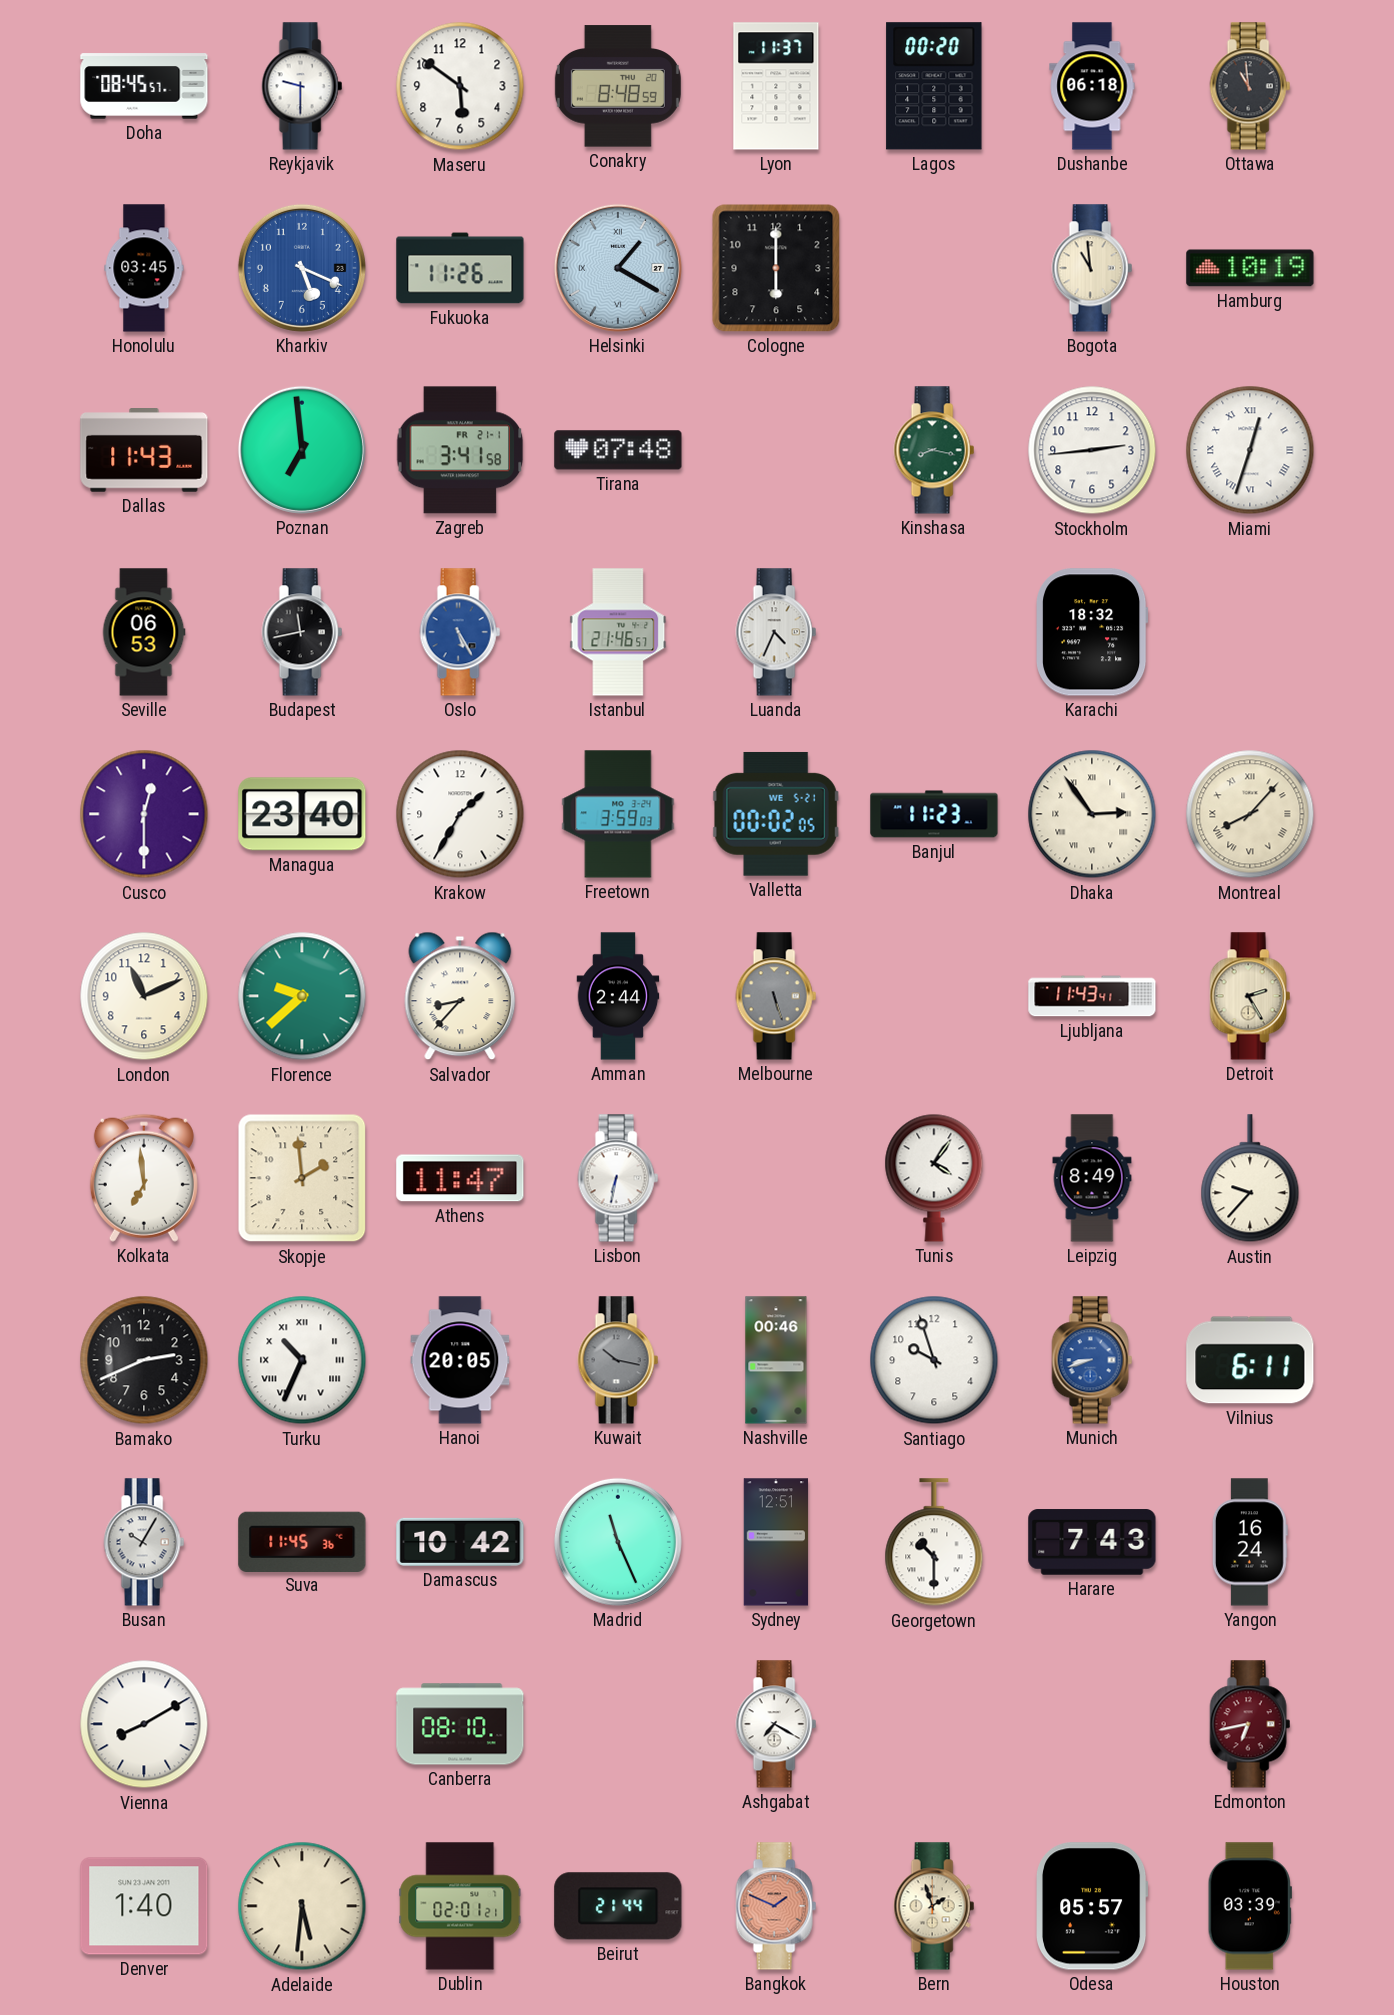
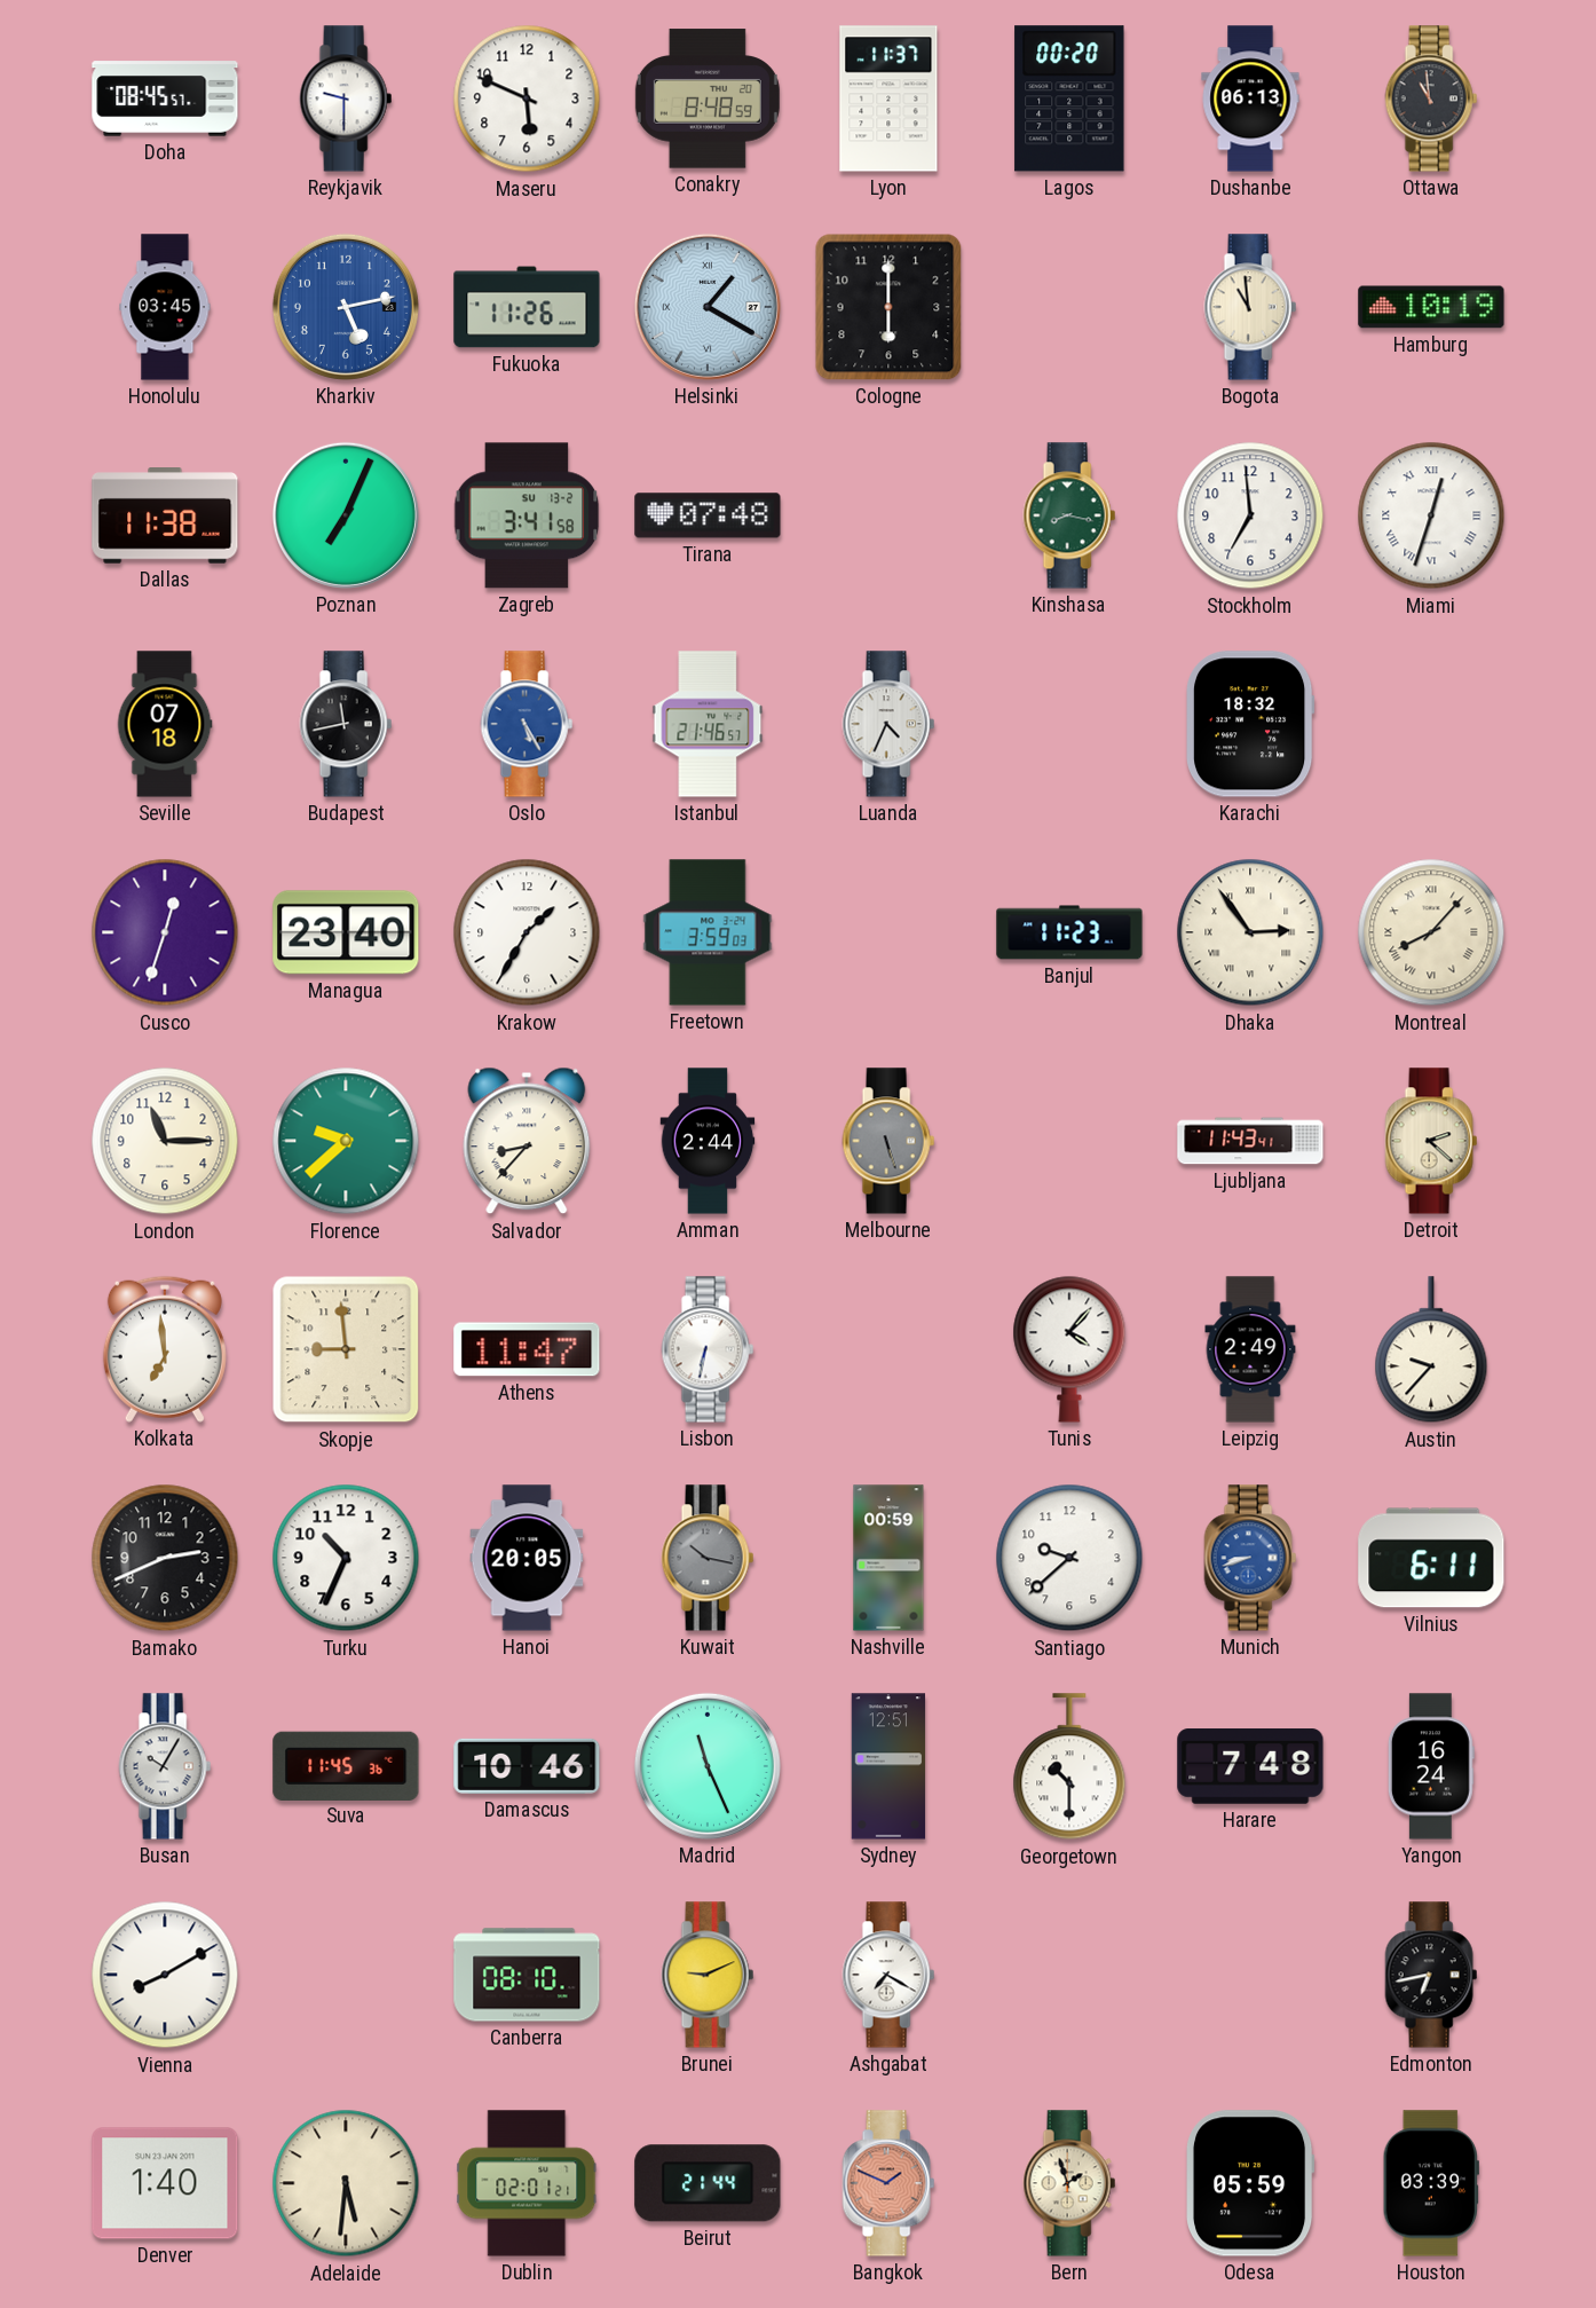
Maseru: 5:51 -> 5:49
Dushanbe: 06:18 -> 06:13
Kharkiv: 5:19 -> 5:13
Dallas: 11:43 -> 11:38
Poznan: 6:59 -> 7:04
Zagreb date: FR 21-1 -> SU 13-2
Stockholm: 2:44 -> 6:59
Seville: 06:53 -> 07:18
Cusco: 12:30 -> 12:33
Valletta: 00:02 -> none
London: 11:11 -> 11:15
Detroit: 2:25 -> 2:22
Skopje: 1:59 -> 8:59
Tunis: 4:06 -> 4:07
Leipzig: 8:49 -> 2:49
Turku numerals: Roman -> Arabic
Nashville: 00:46 -> 00:59
Santiago: 9:57 -> 9:38
Damascus: 10:42 -> 10:46
Harare: 7:43 -> 7:48
Brunei: none -> 9:11
Edmonton dial: burgundy -> black
Odesa: 05:57 -> 05:59
